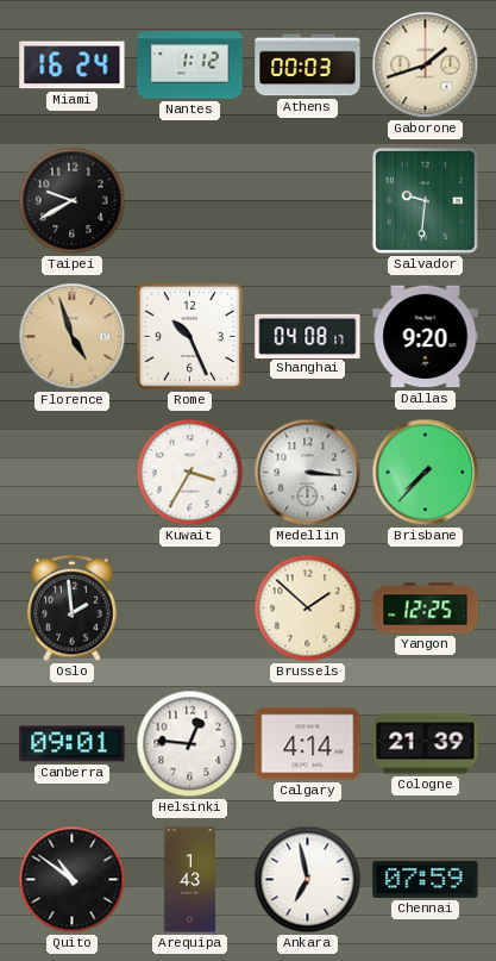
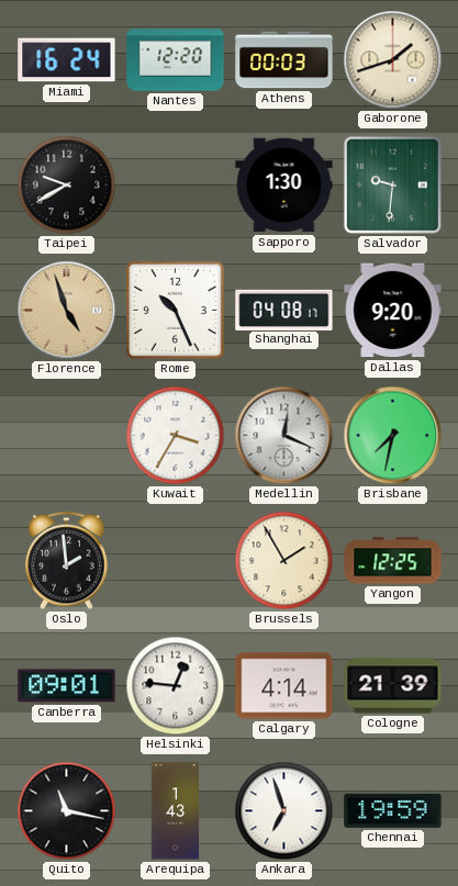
Nantes: 1:12 -> 12:20
Sapporo: none -> 1:30
Medellin: 3:16 -> 12:19
Brisbane: 7:37 -> 7:32
Brussels: 1:52 -> 1:55
Quito: 10:51 -> 11:17
Ankara: 6:58 -> 6:57
Chennai: 07:59 -> 19:59
